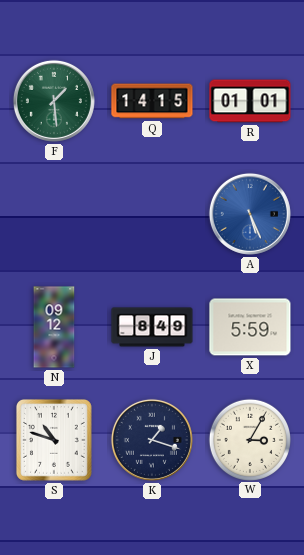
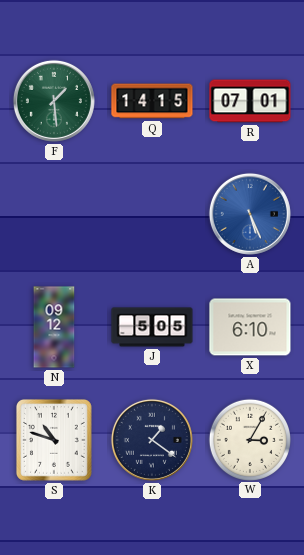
R: 01:01 -> 07:01
J: 8:49 -> 5:05
X: 5:59 -> 6:10
K: 1:18 -> 1:21
